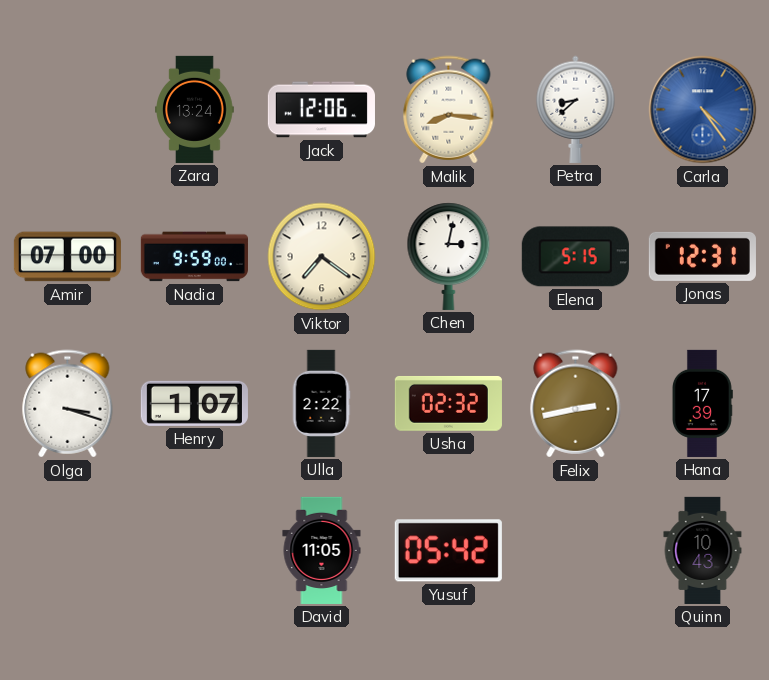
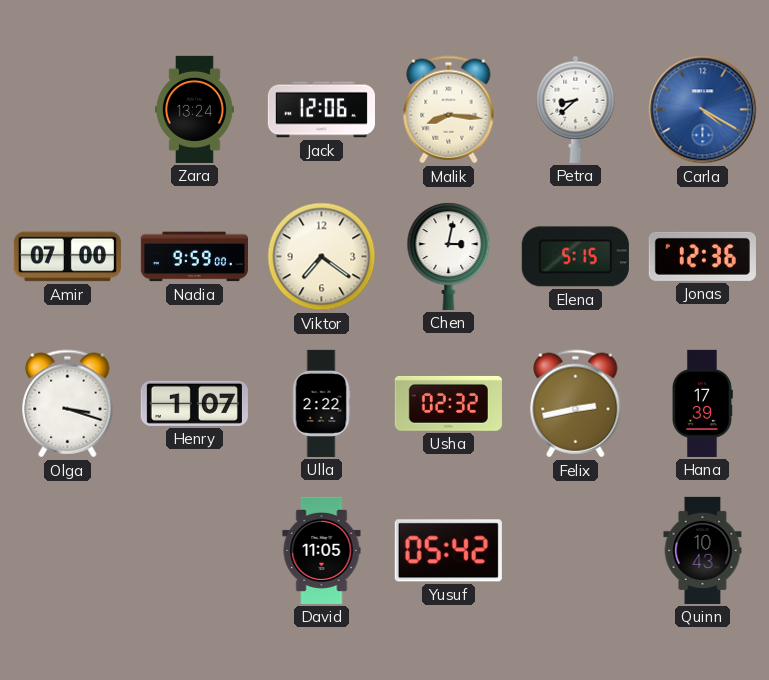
Carla: 4:24 -> 4:20
Jonas: 12:31 -> 12:36
